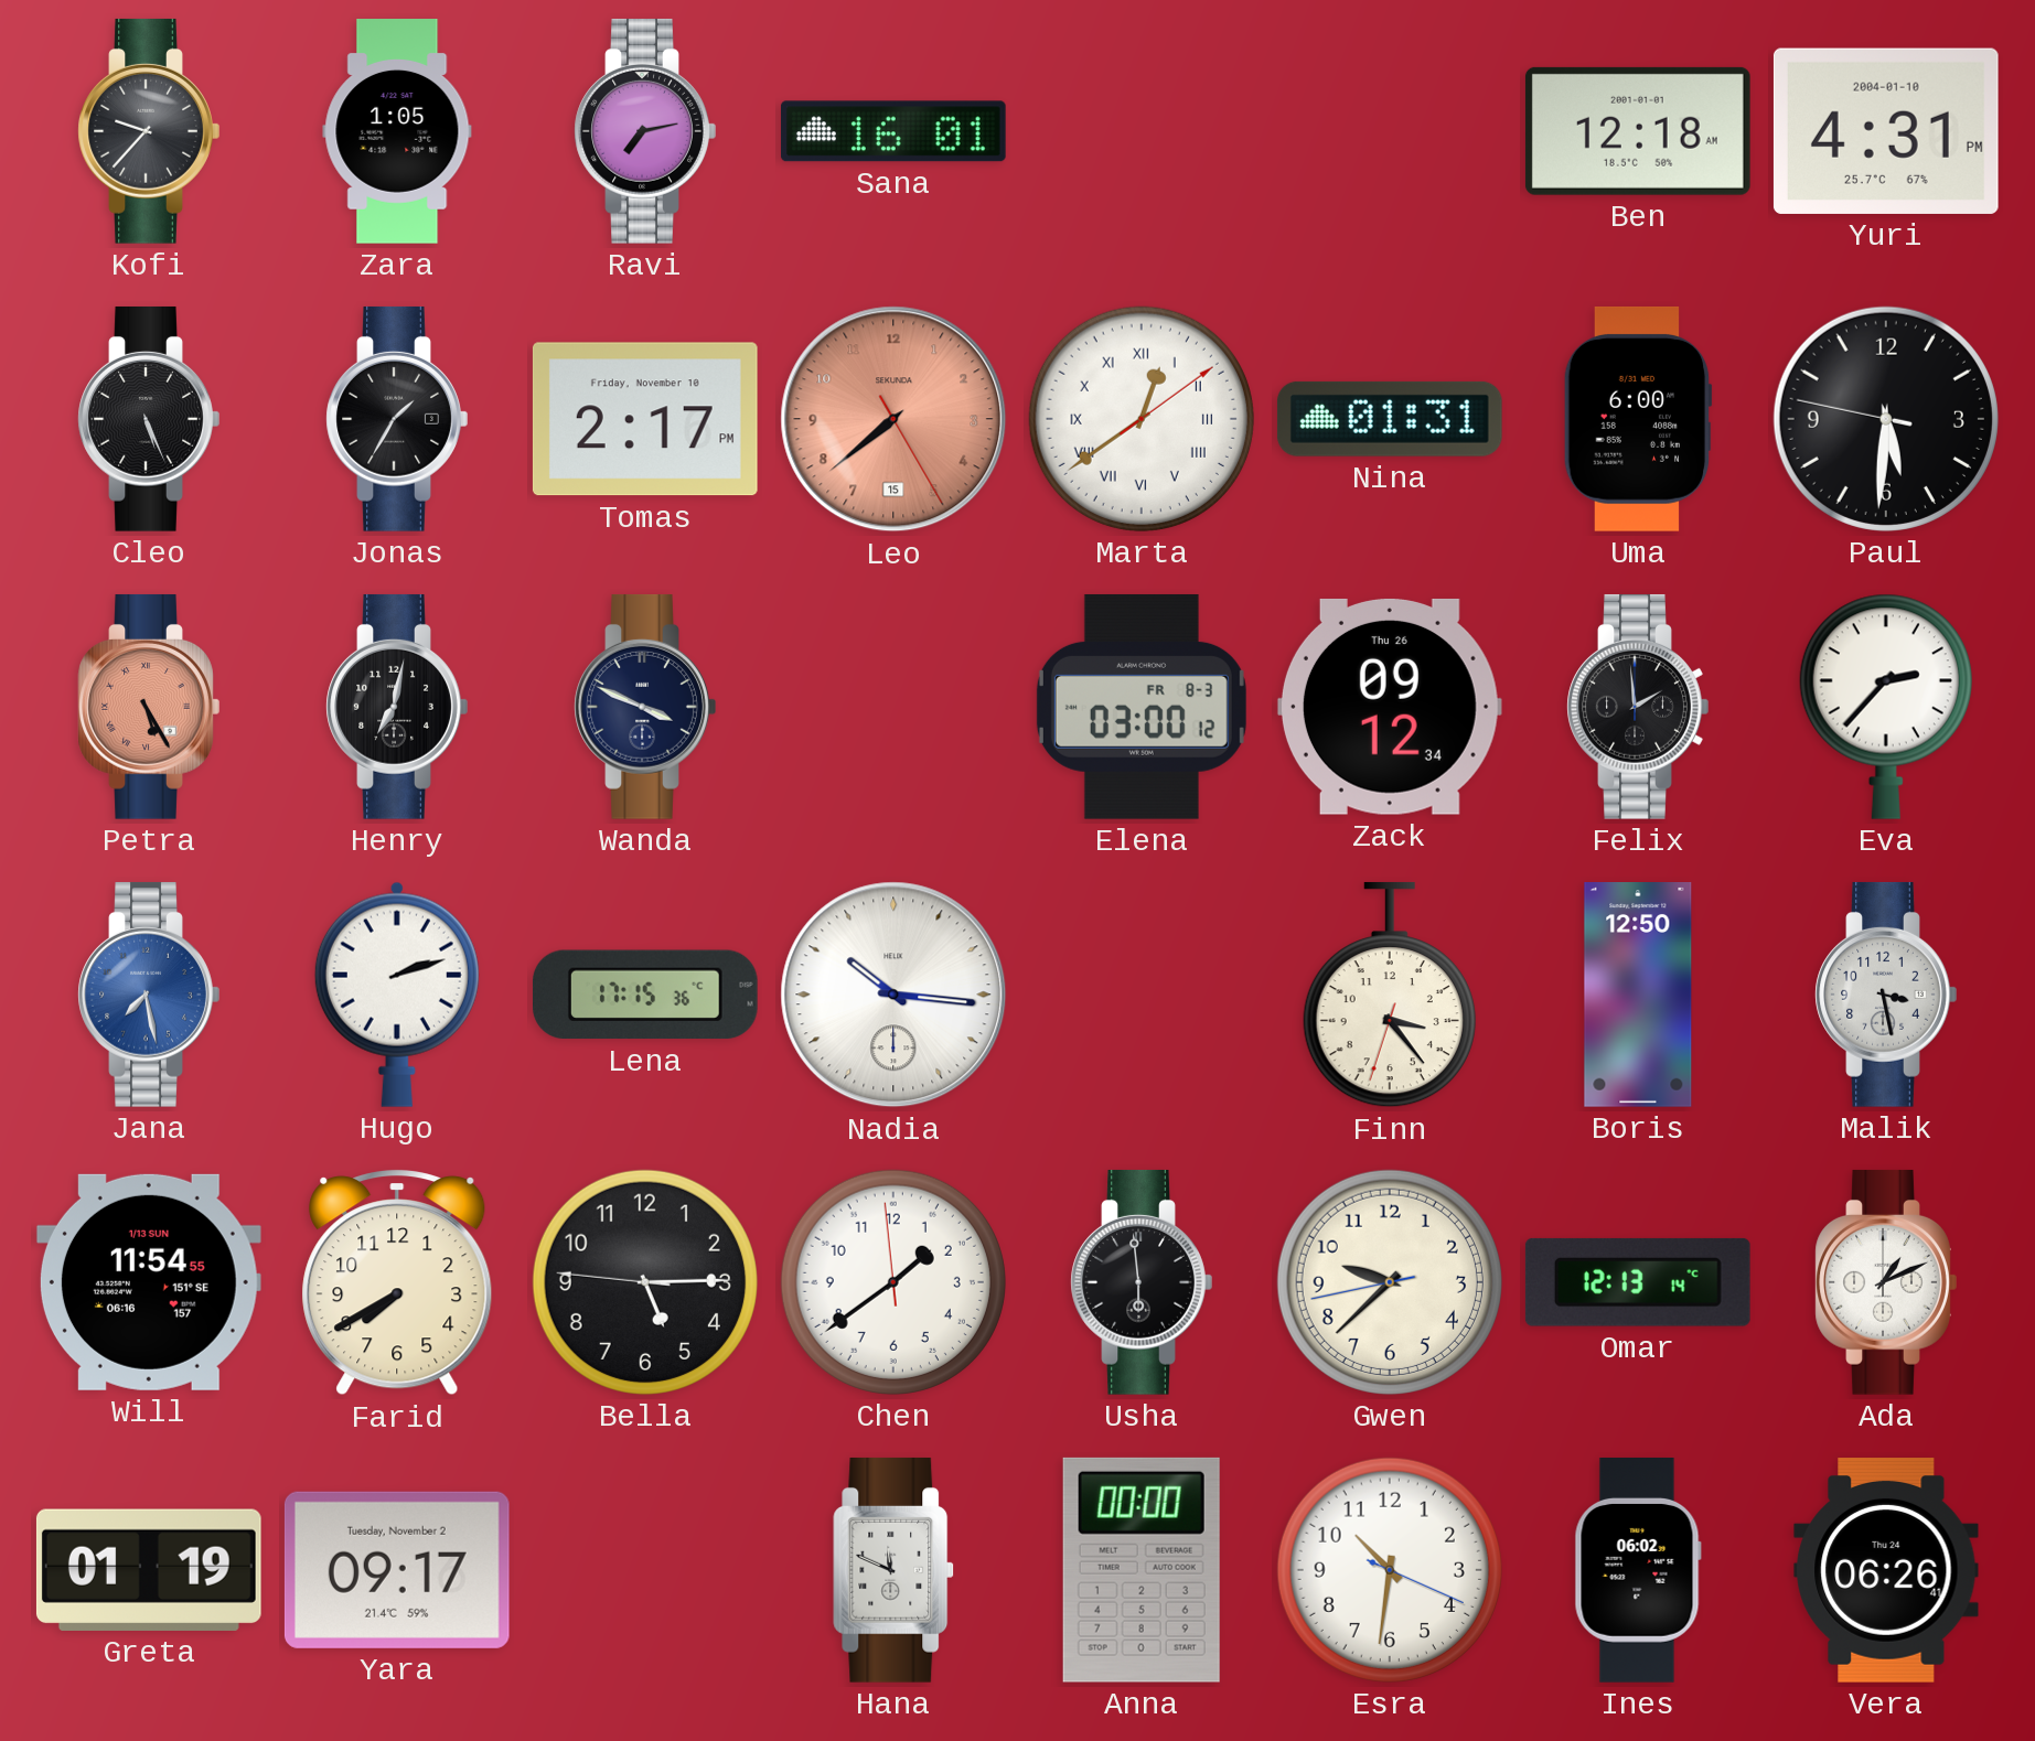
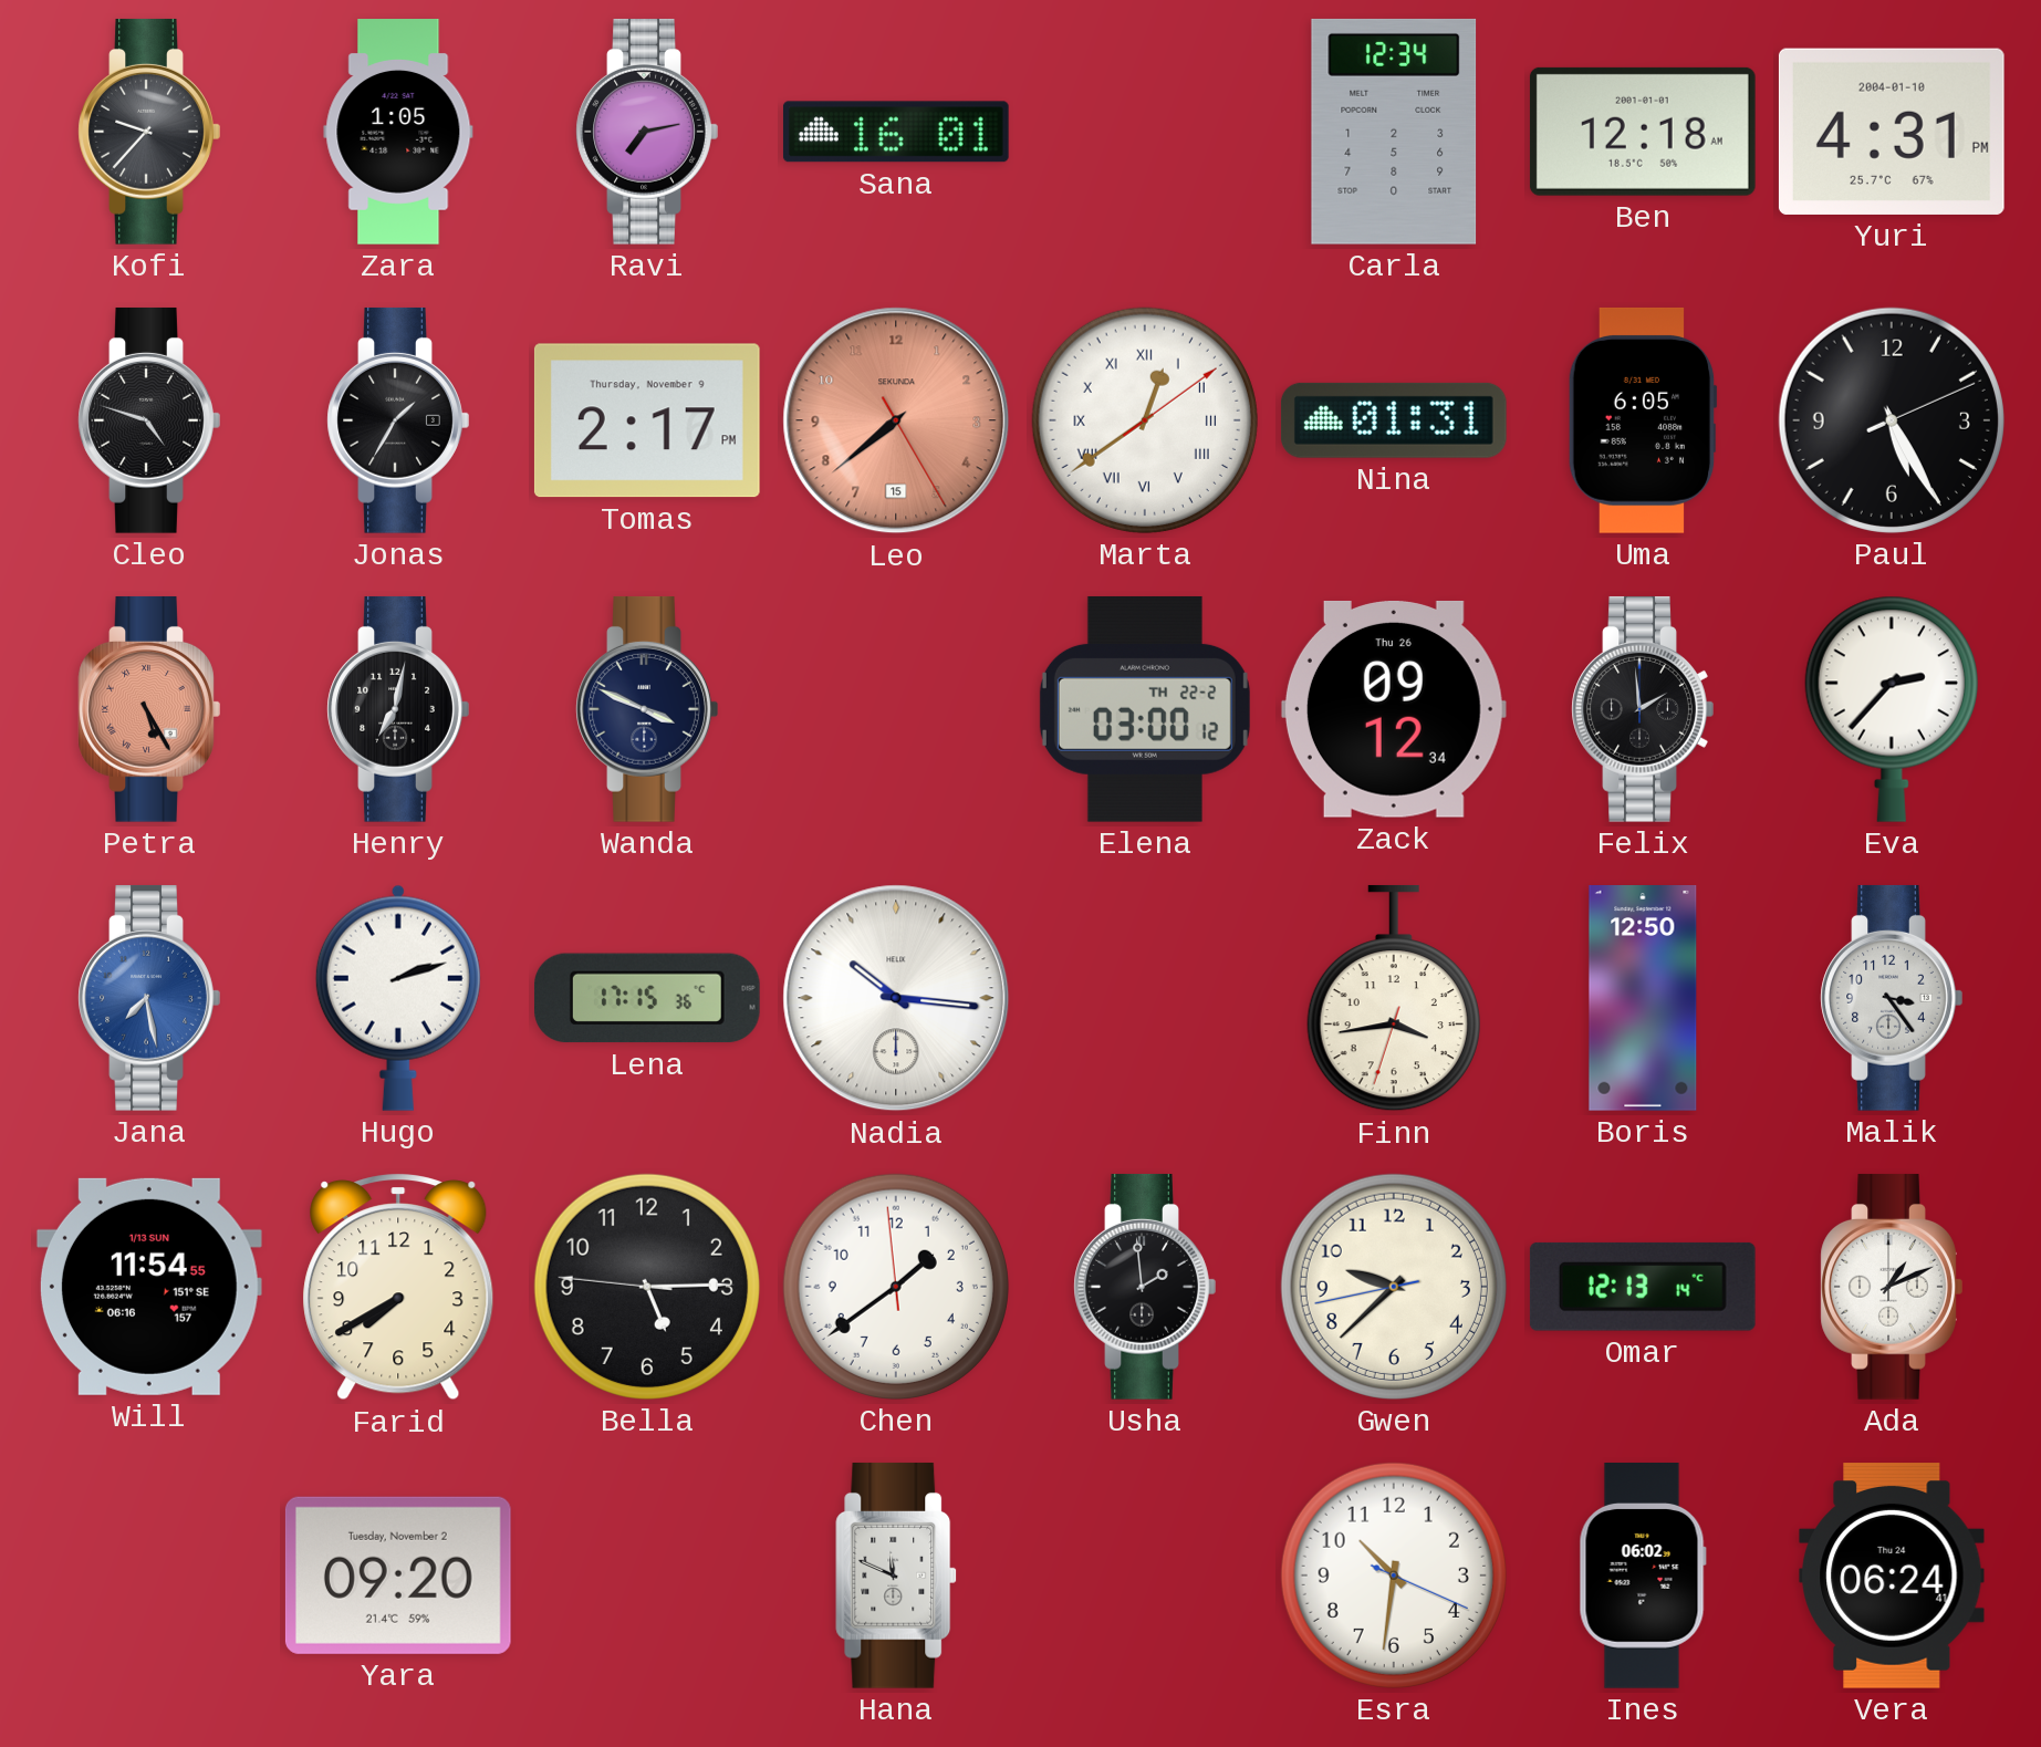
Carla: none -> 12:34
Cleo: 5:26 -> 4:48
Tomas date: Friday, November 10 -> Thursday, November 9
Uma: 6:00 -> 6:05
Paul: 5:30 -> 5:25
Elena date: FR 8-3 -> TH 22-2
Finn: 3:23 -> 3:43
Malik: 3:28 -> 3:24
Usha: 5:59 -> 1:59
Greta: 01:19 -> none
Yara: 09:17 -> 09:20
Anna: 00:00 -> none
Vera: 06:26 -> 06:24
